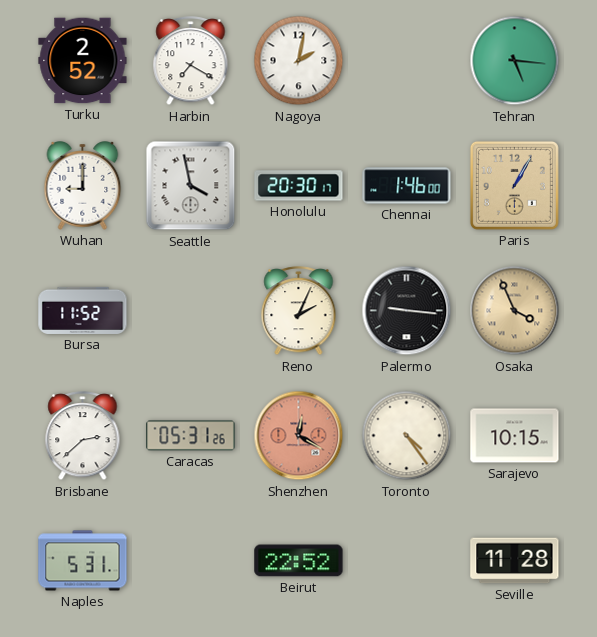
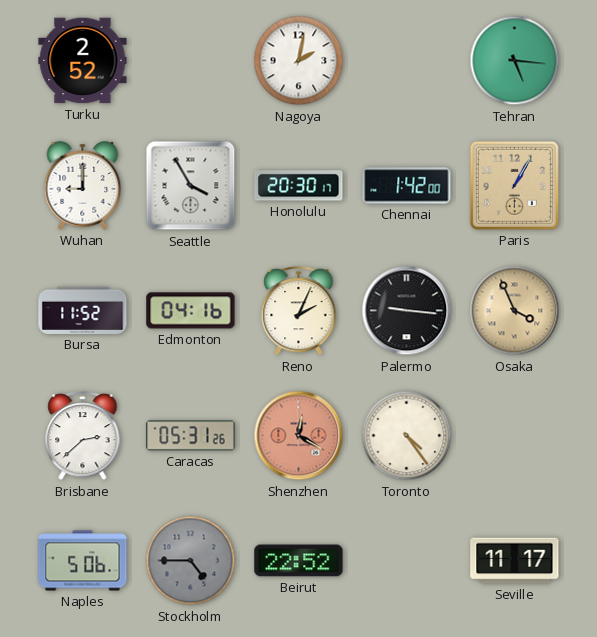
Harbin: 7:20 -> none
Seattle: 3:58 -> 3:55
Chennai: 1:46 -> 1:42
Edmonton: none -> 04:16
Sarajevo: 10:15 -> none
Naples: 5:31 -> 5:06
Stockholm: none -> 4:45
Seville: 11:28 -> 11:17
